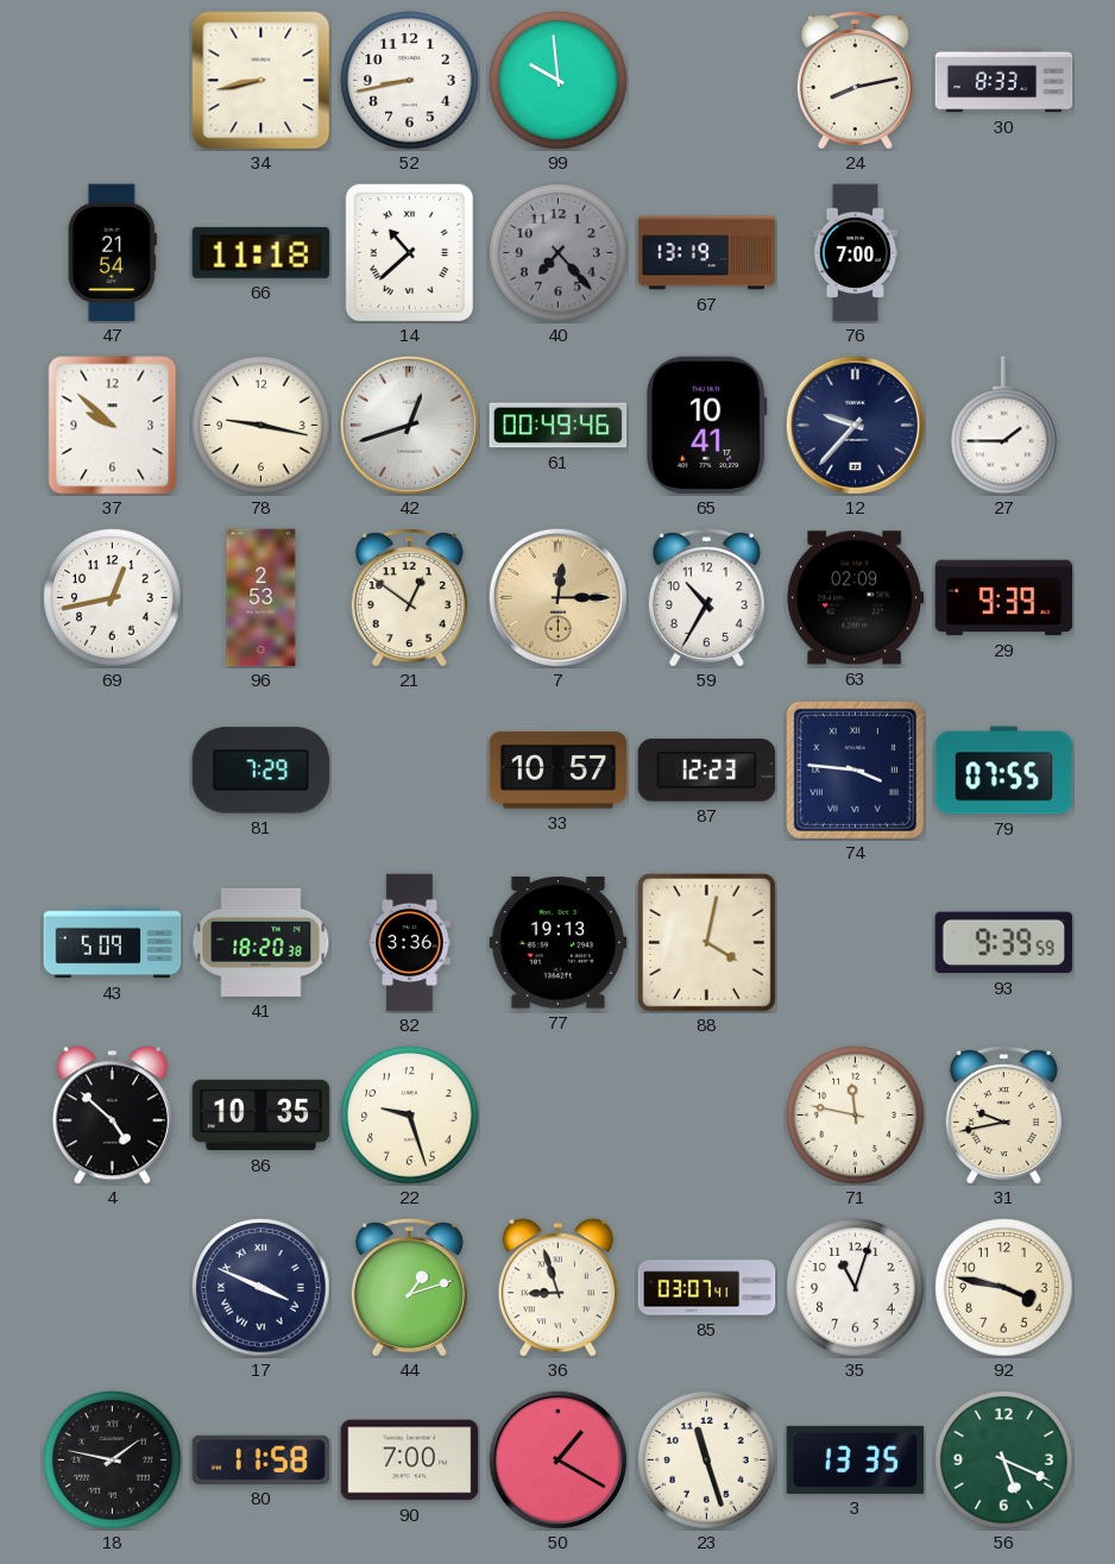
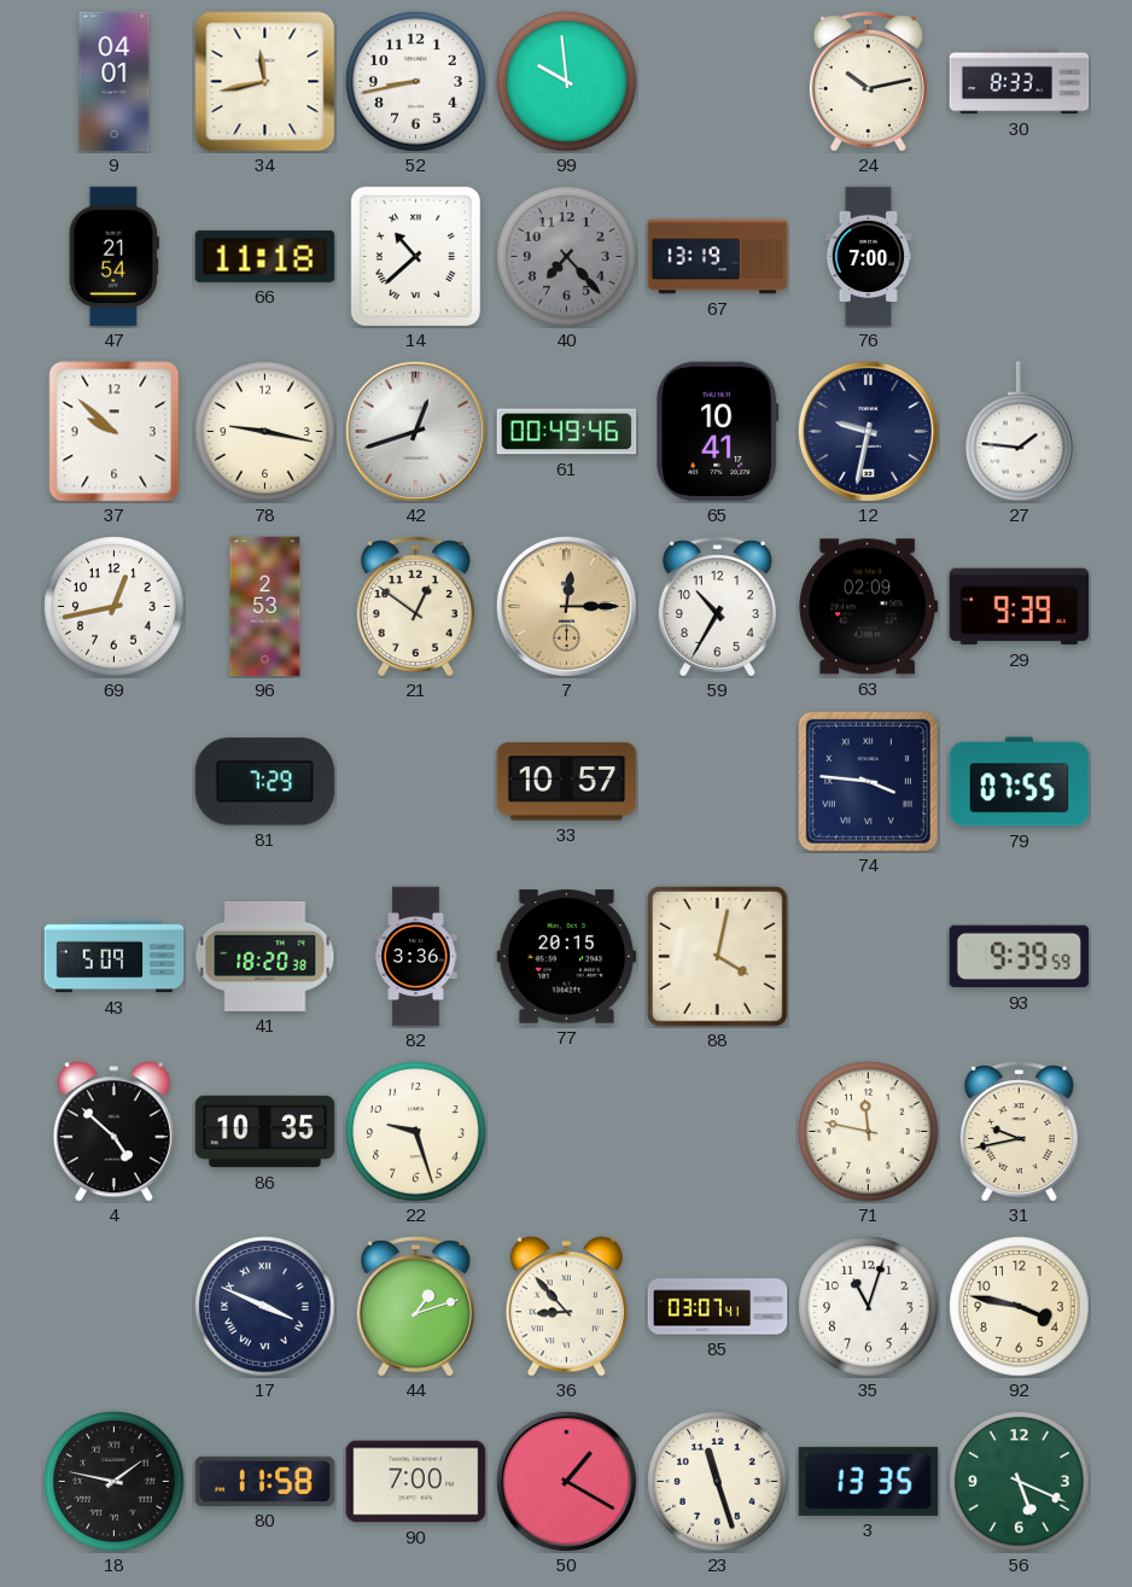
9: none -> 04:01
34: 8:43 -> 11:43
24: 8:13 -> 10:13
12: 9:37 -> 9:32
27: 1:45 -> 1:46
87: 12:23 -> none
77: 19:13 -> 20:15
36: 8:57 -> 8:53
